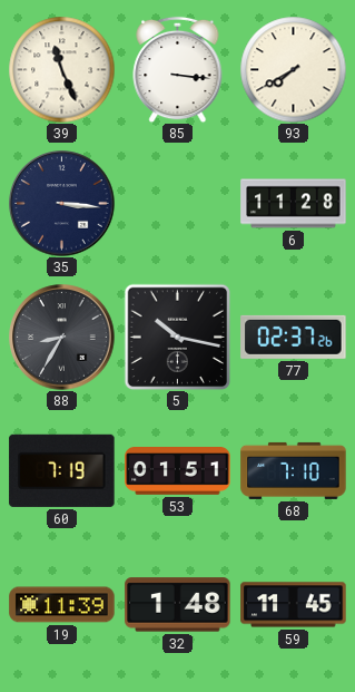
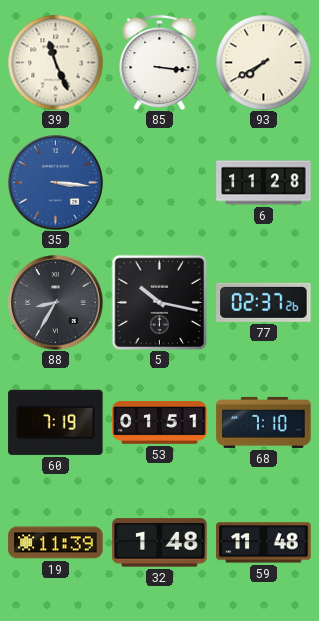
35 dial: navy -> blue
59: 11:45 -> 11:48
